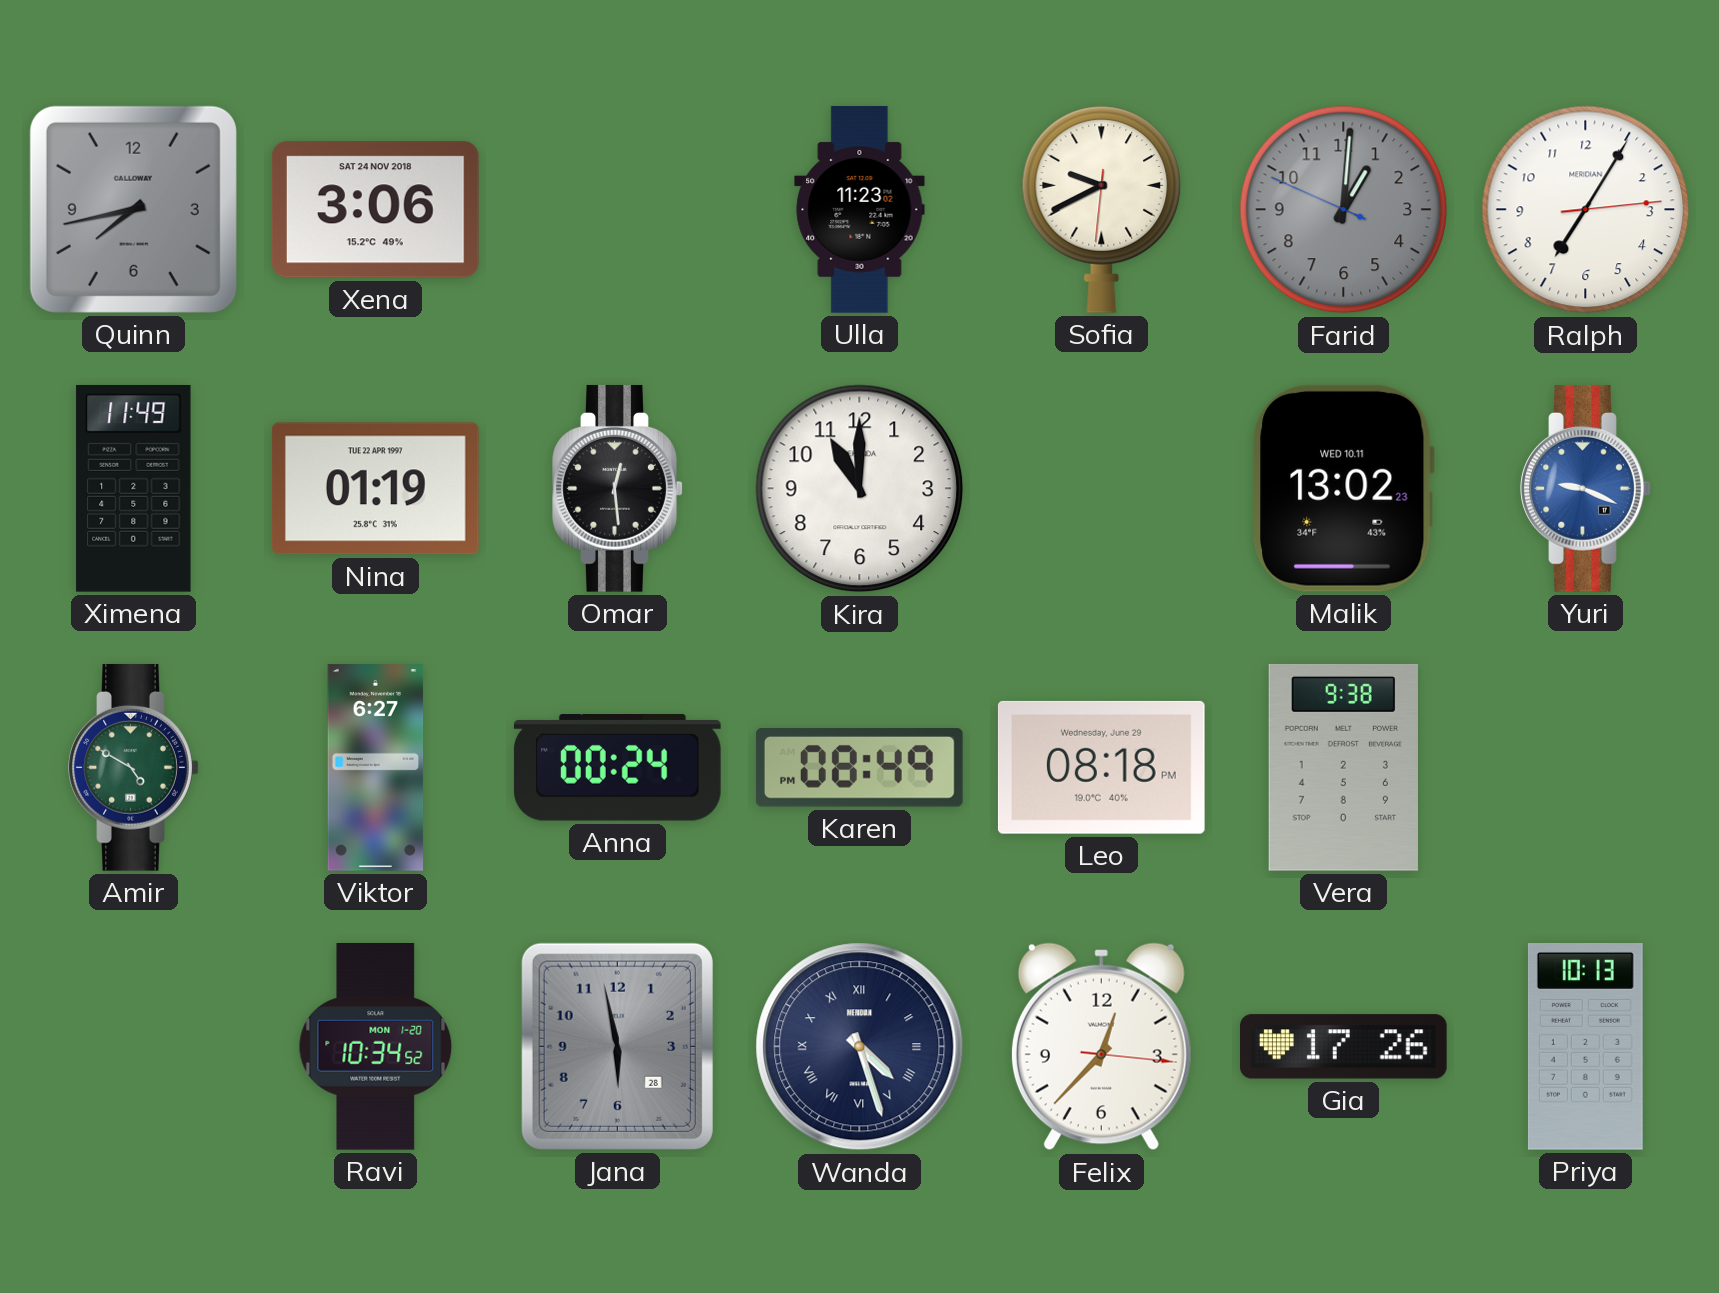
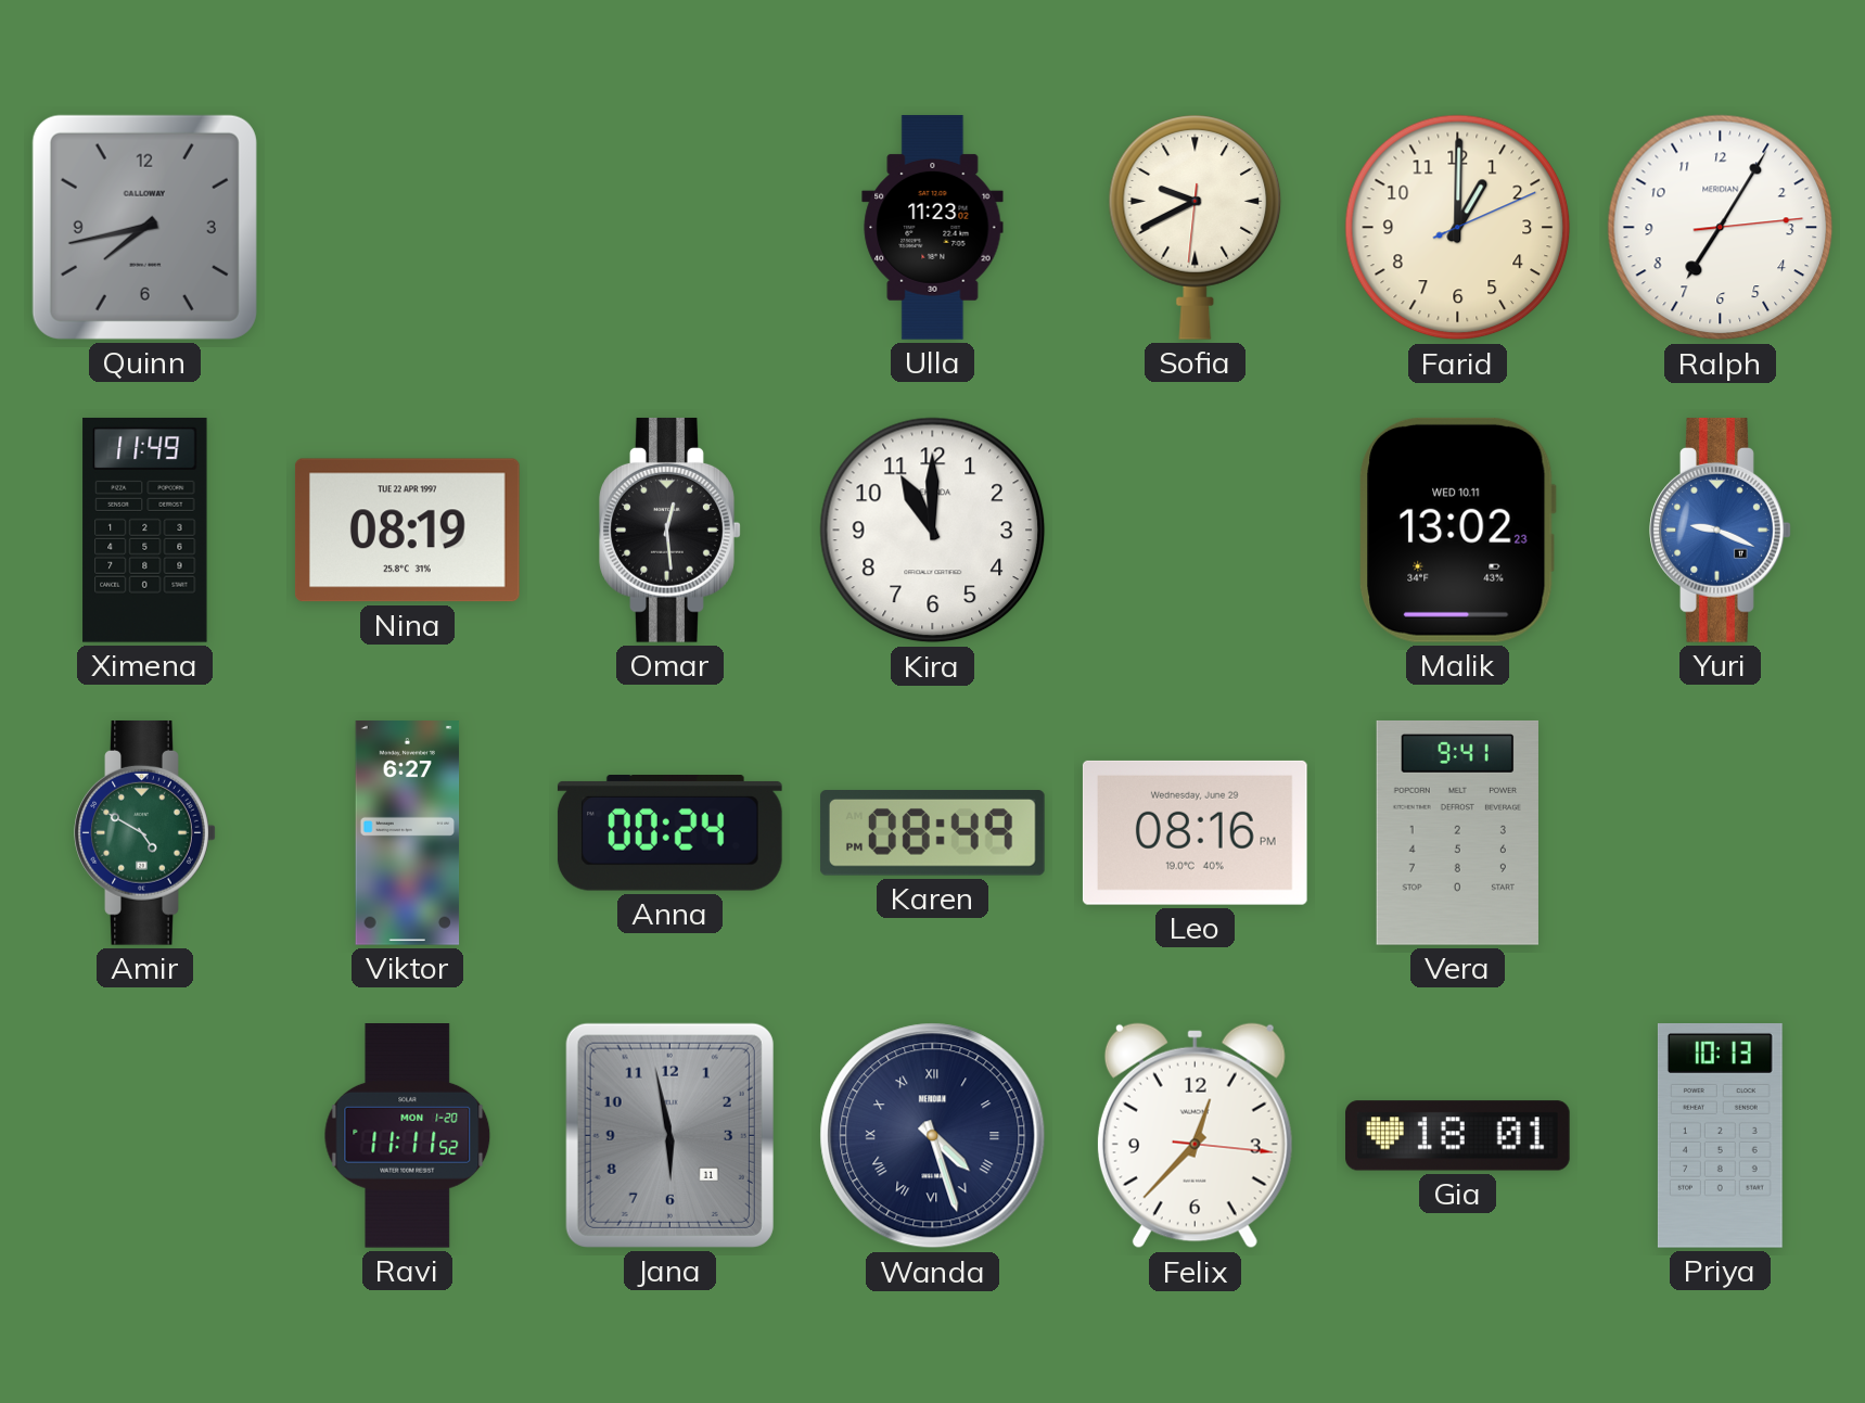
Xena: 3:06 -> none
Farid: 1:00:49 -> 1:00:11
Farid dial: grey -> cream
Nina: 01:19 -> 08:19
Leo: 08:18 -> 08:16
Vera: 9:38 -> 9:41
Ravi: 10:34 -> 11:11
Jana date: 28 -> 11
Gia: 17:26 -> 18:01
